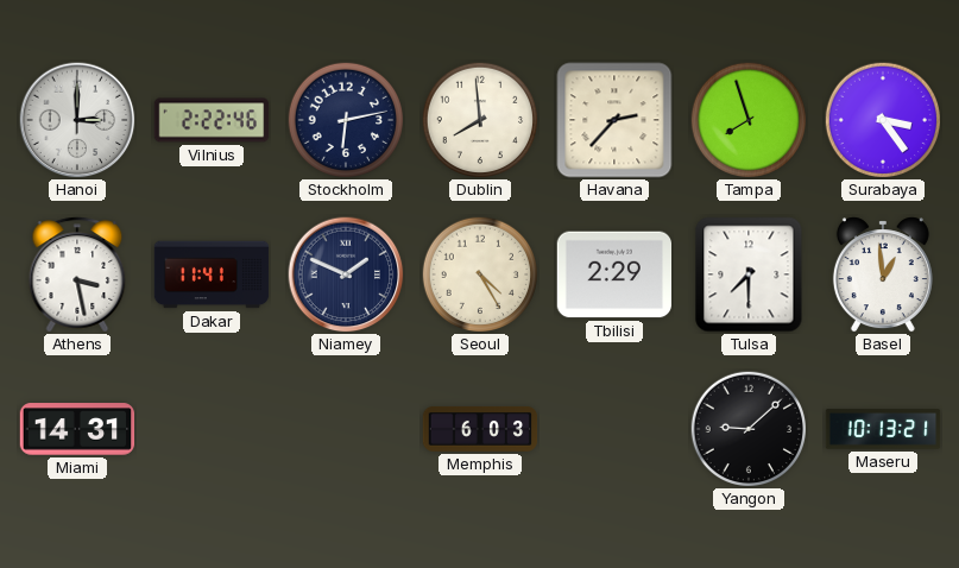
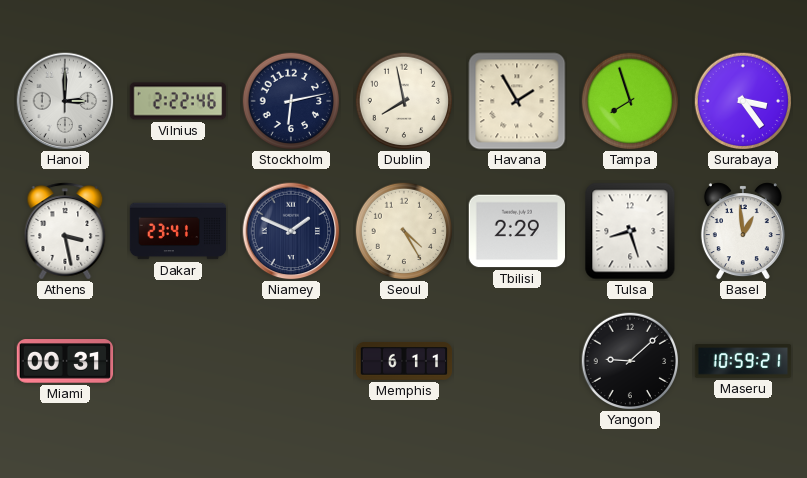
Dublin: 7:59 -> 7:58
Havana: 2:37 -> 1:55
Dakar: 11:41 -> 23:41
Tulsa: 7:30 -> 8:27
Miami: 14:31 -> 00:31
Memphis: 6:03 -> 6:11
Maseru: 10:13 -> 10:59
